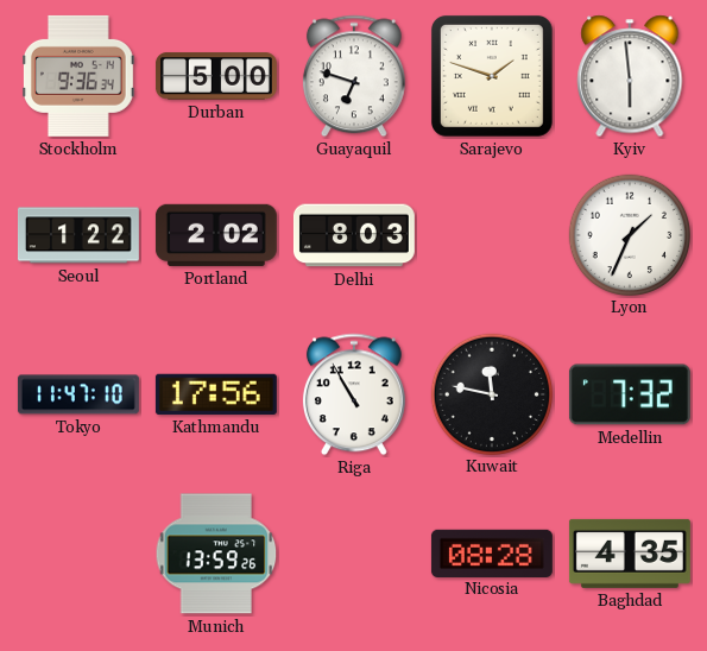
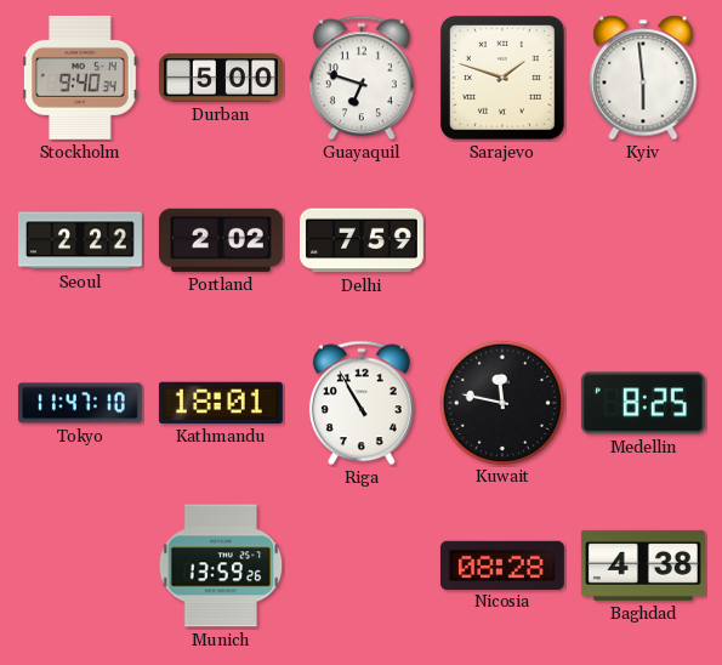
Stockholm: 9:36 -> 9:40
Seoul: 1:22 -> 2:22
Delhi: 8:03 -> 7:59
Lyon: 1:34 -> none
Kathmandu: 17:56 -> 18:01
Medellin: 7:32 -> 8:25
Baghdad: 4:35 -> 4:38
